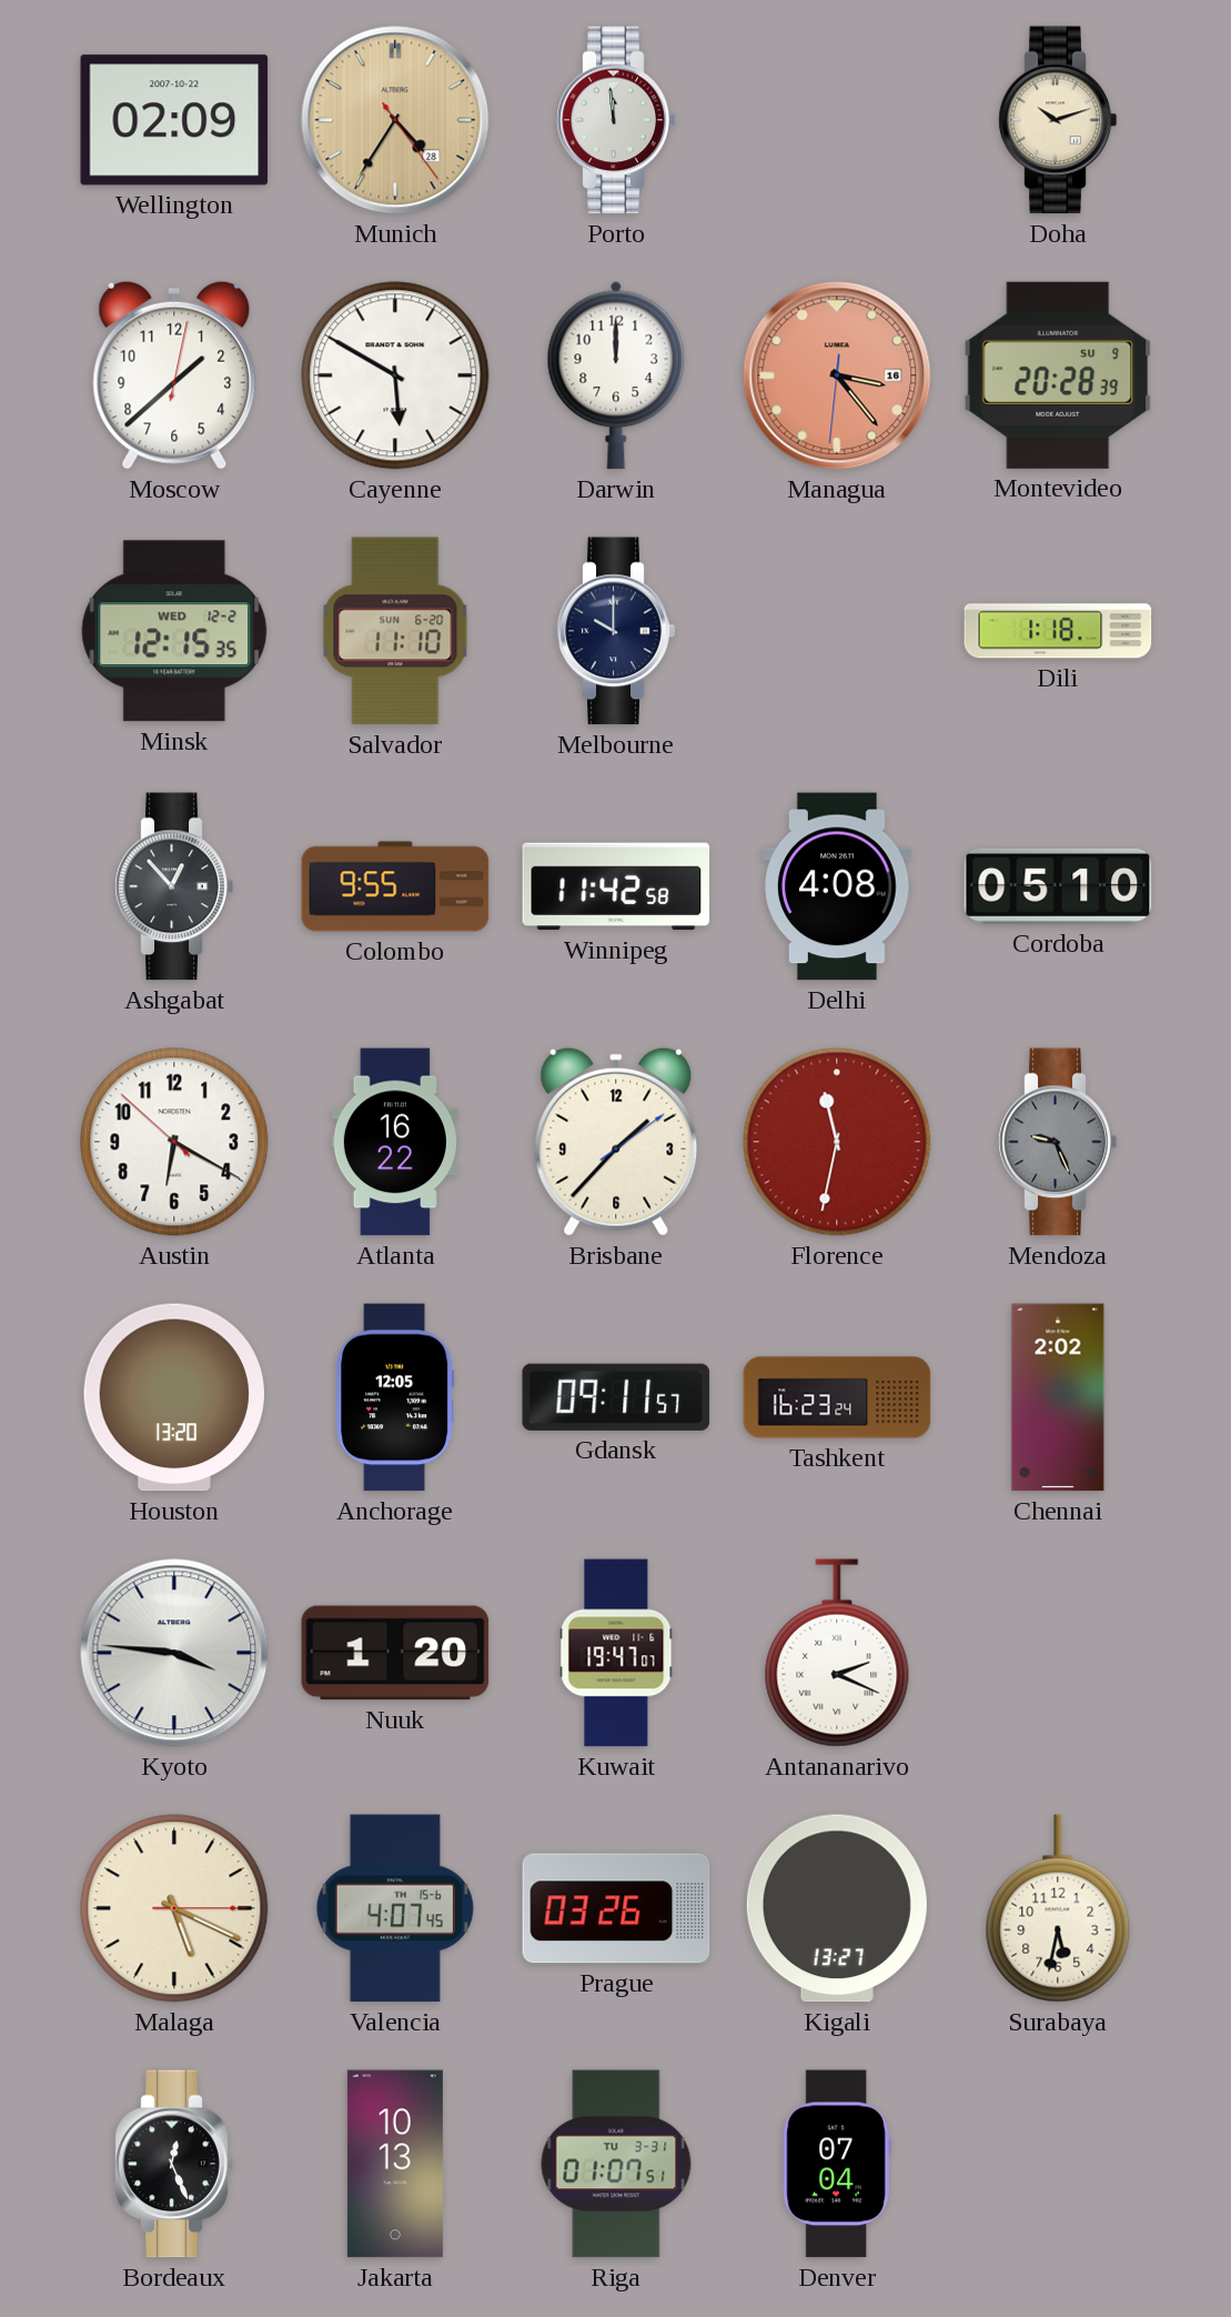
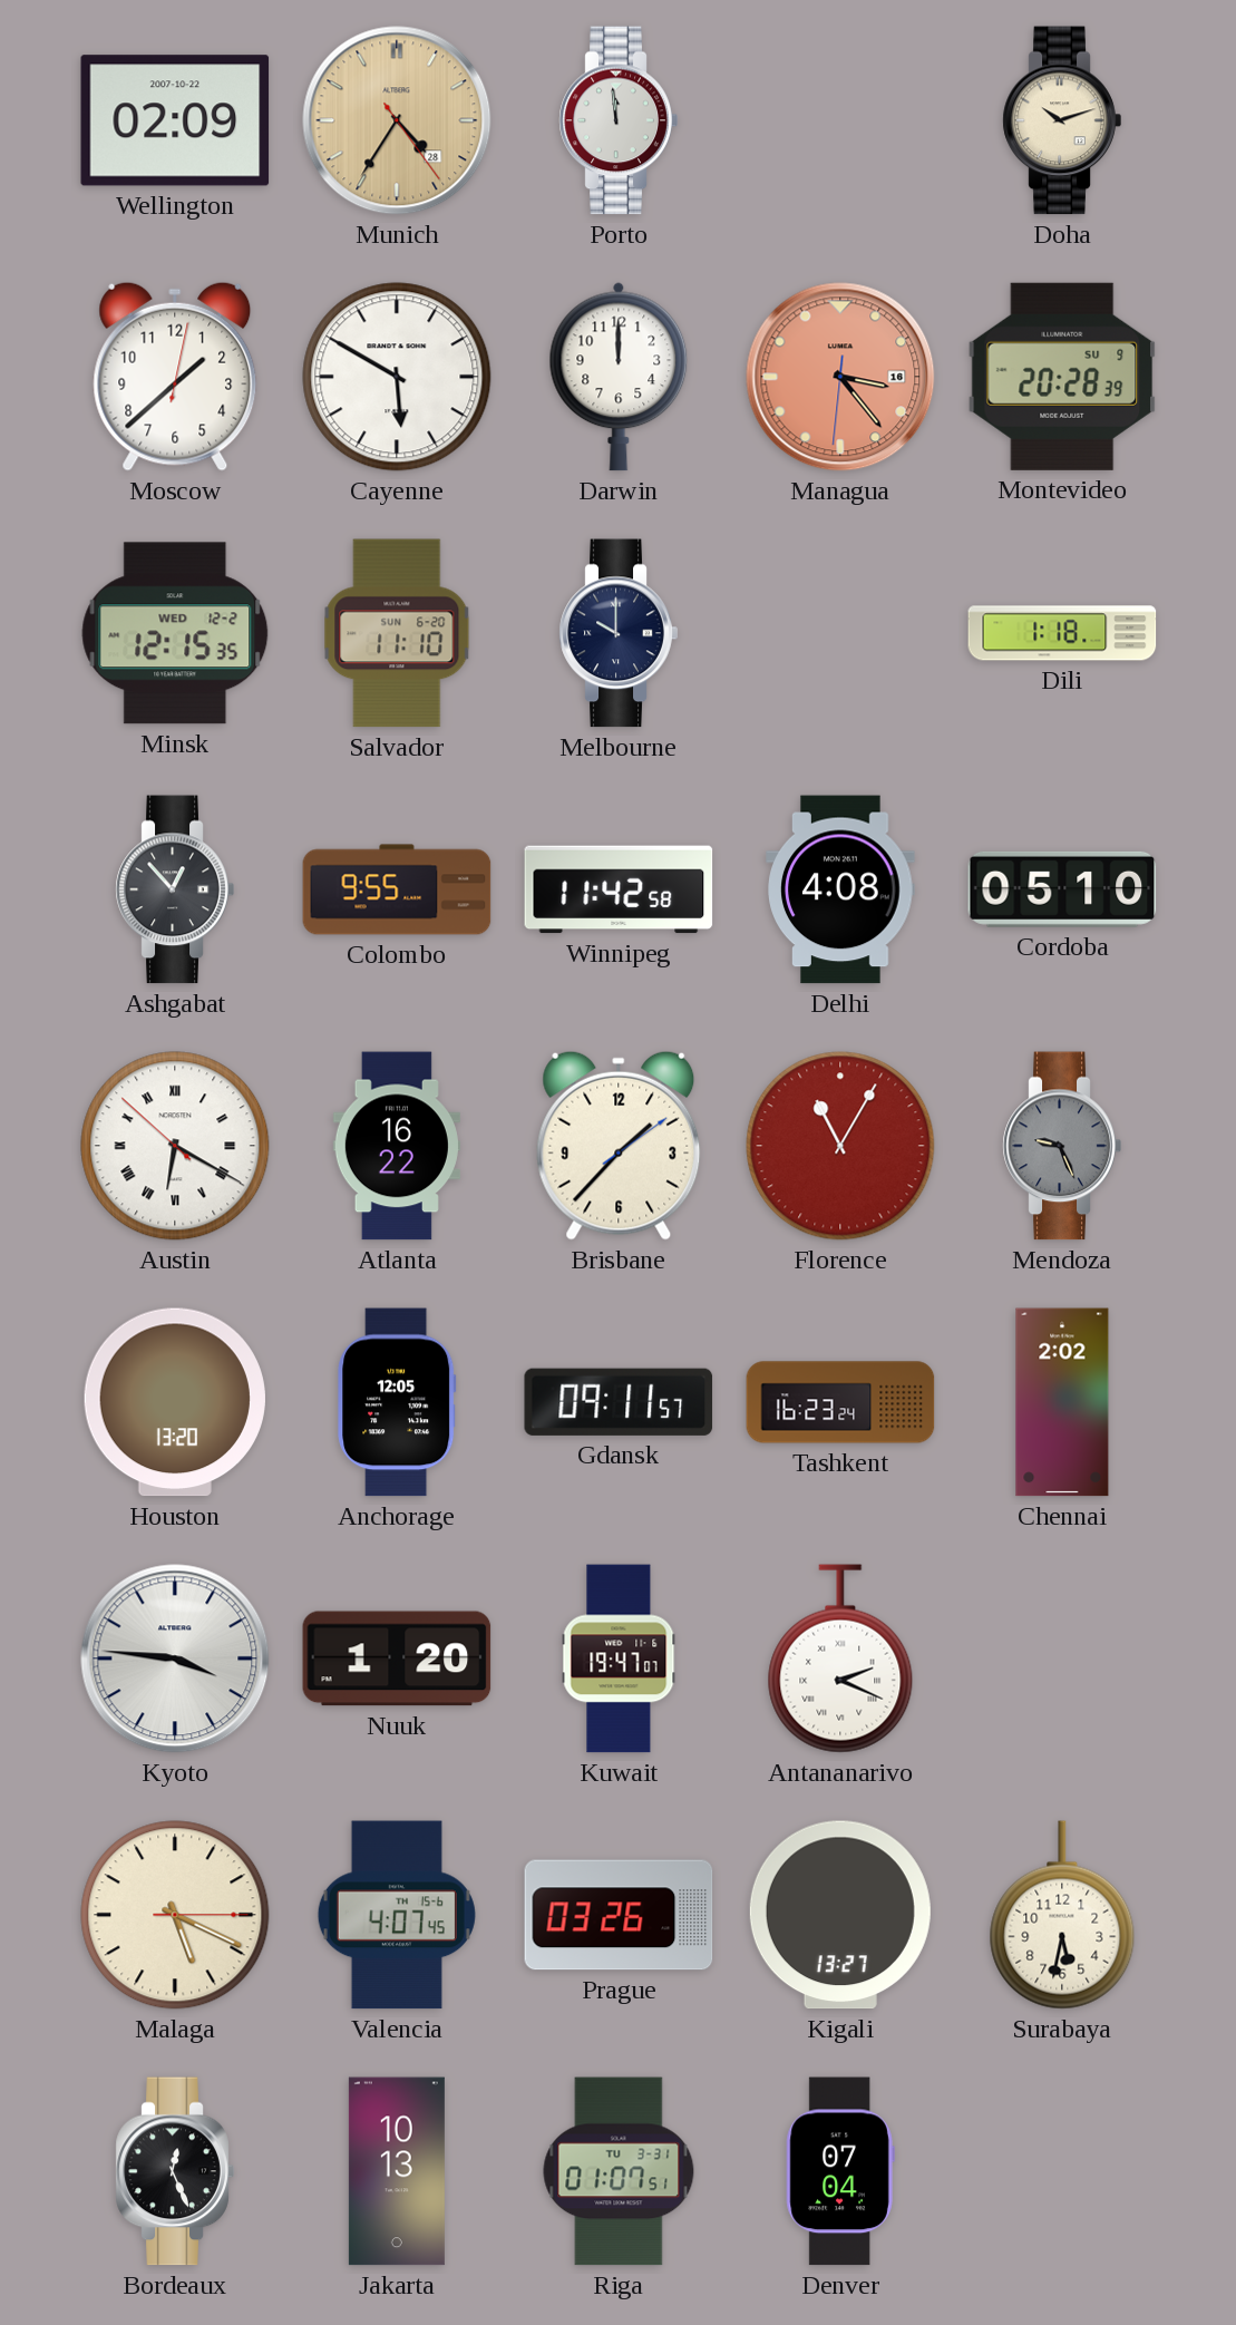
Austin numerals: Arabic -> Roman
Florence: 11:32 -> 11:05
